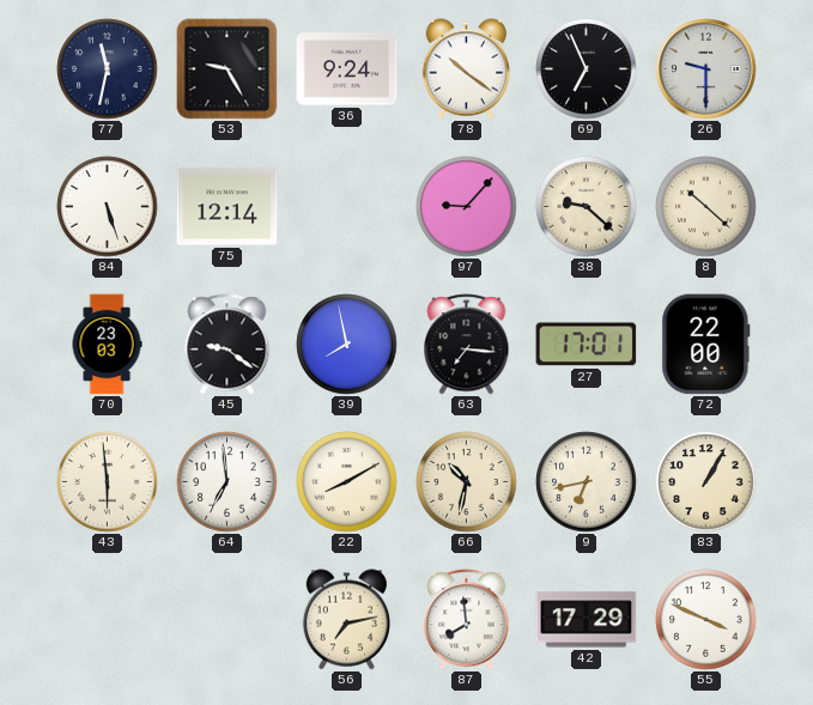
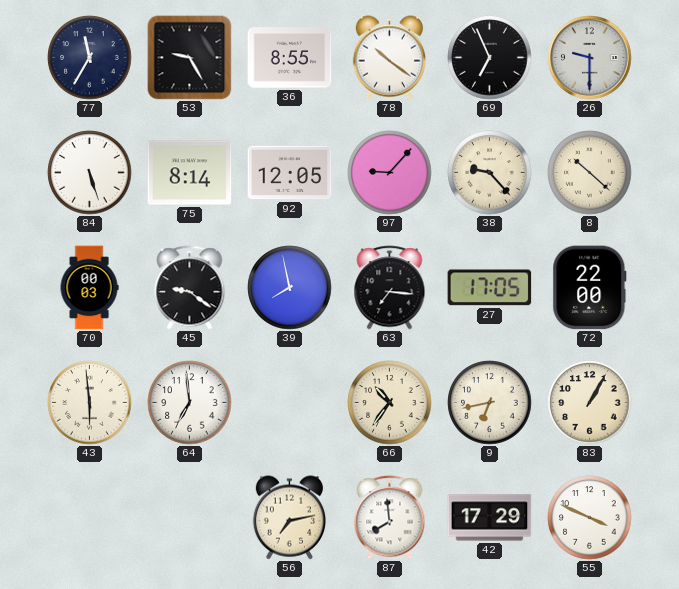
77: 11:32 -> 11:35
36: 9:24 -> 8:55
75: 12:14 -> 8:14
92: none -> 12:05
38: 9:22 -> 9:23
70: 23:03 -> 00:03
27: 17:01 -> 17:05
22: 8:10 -> none
66: 10:32 -> 10:36
